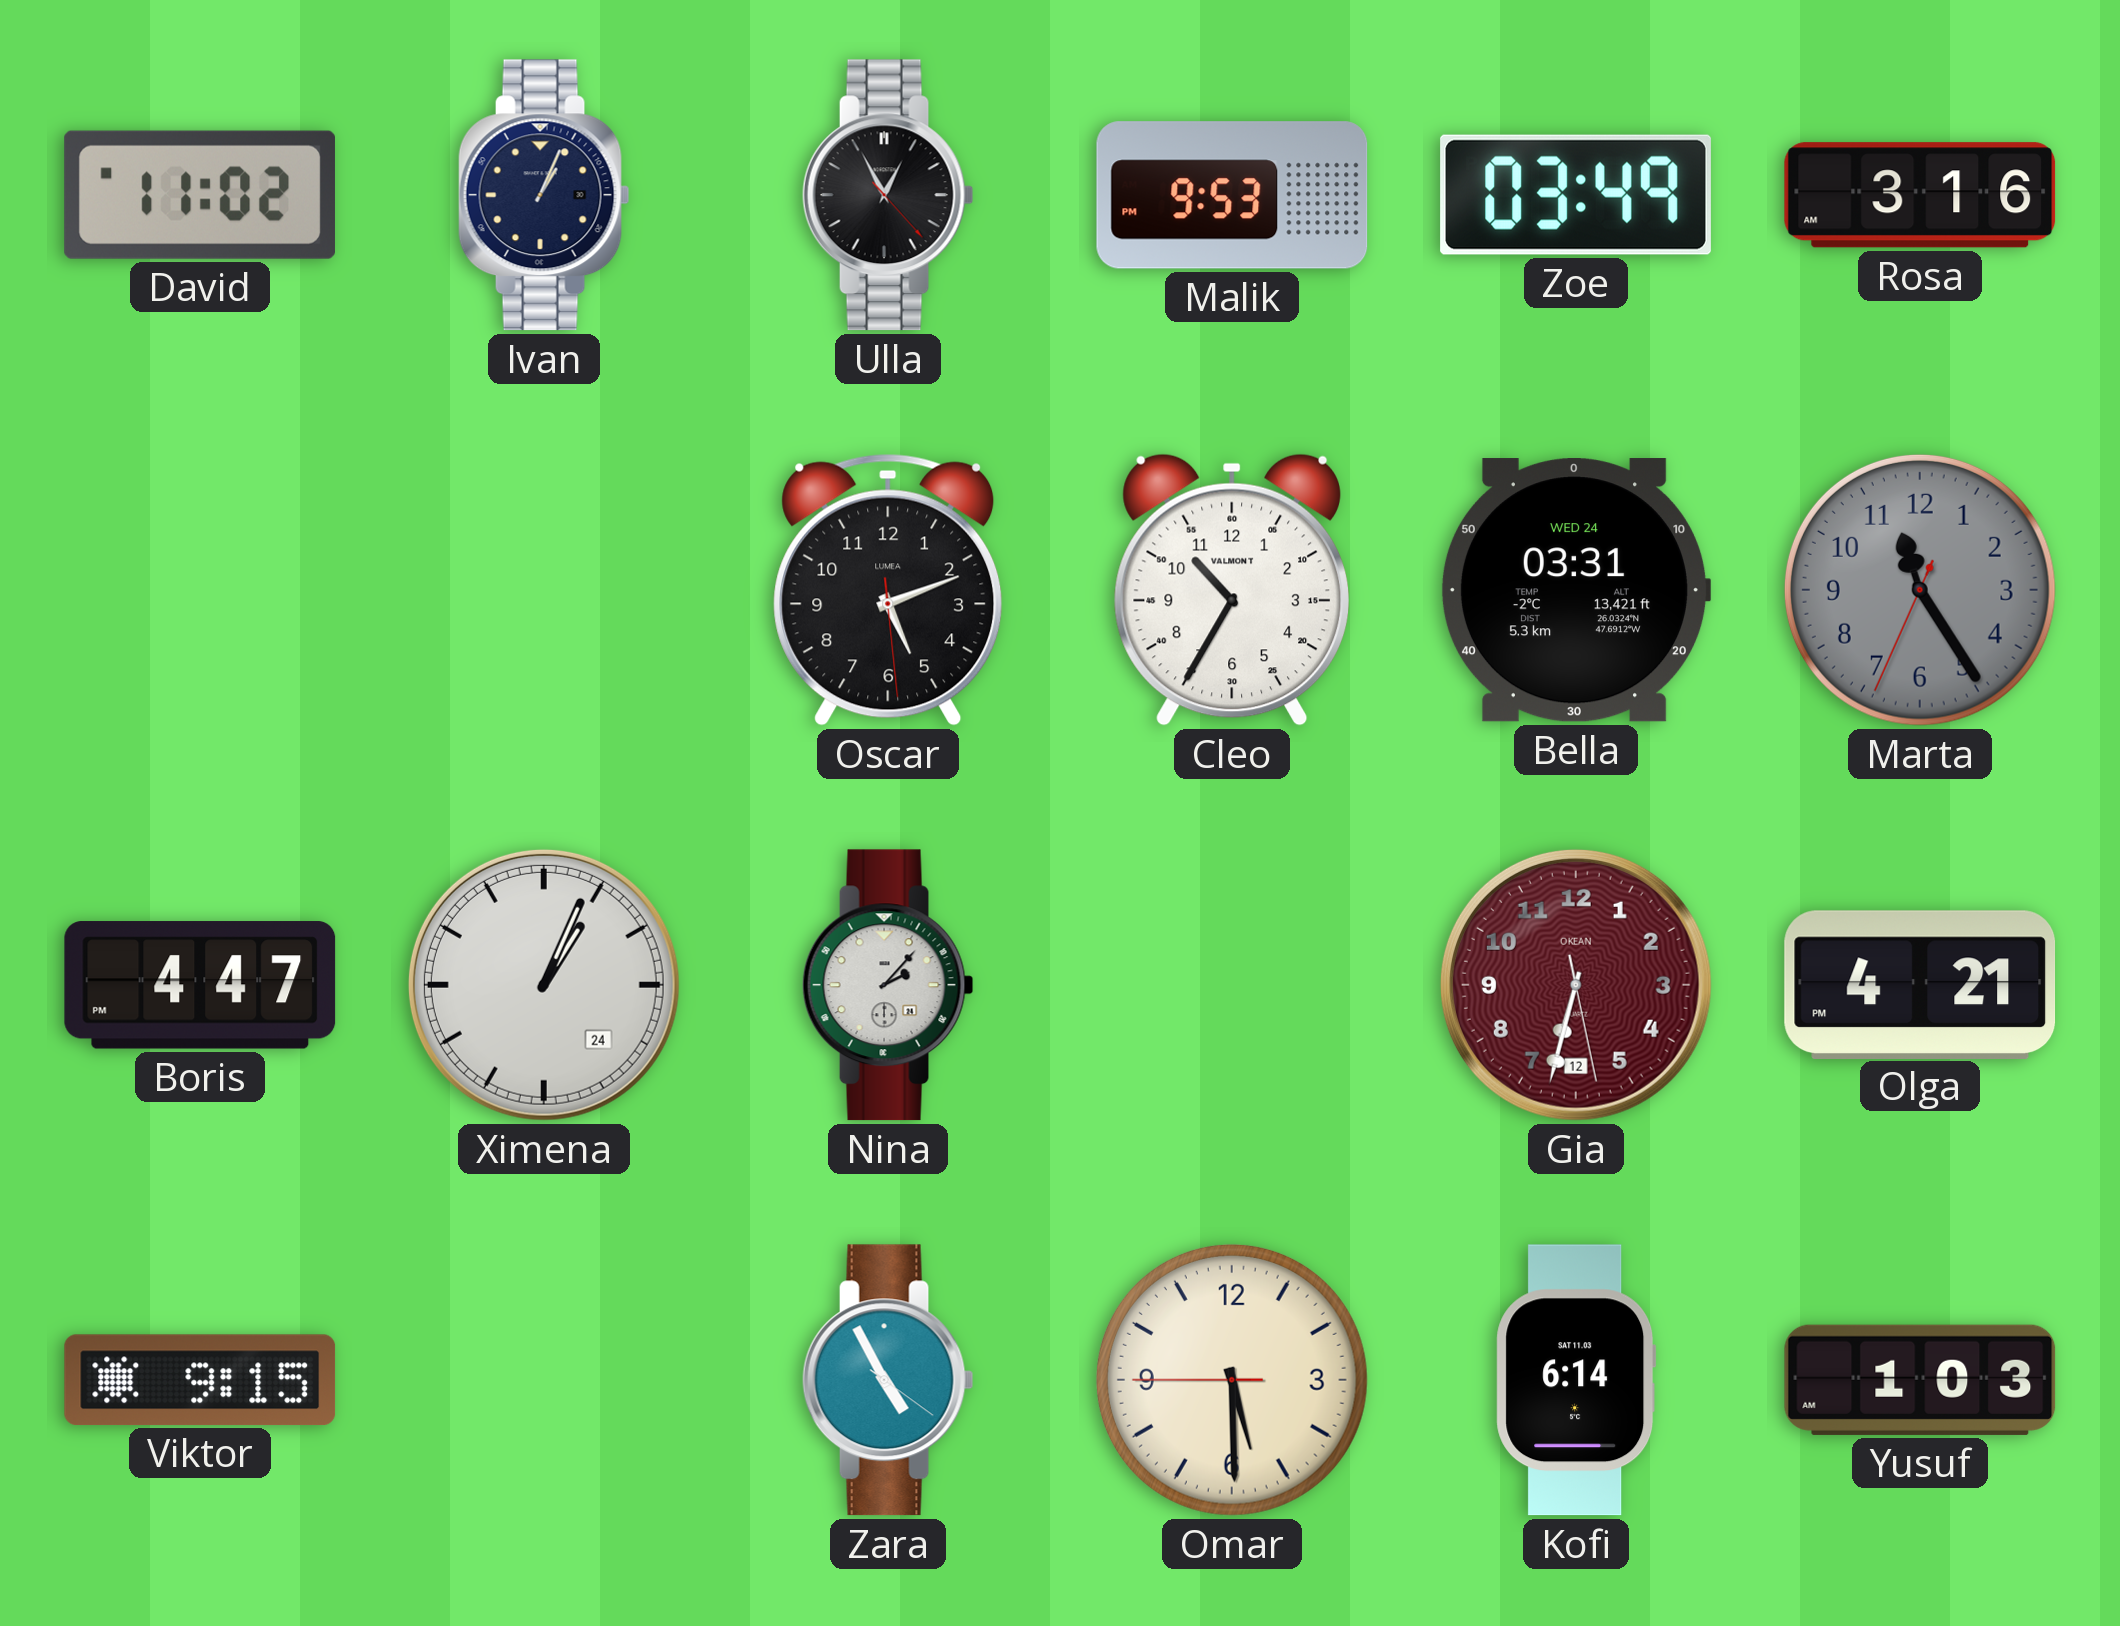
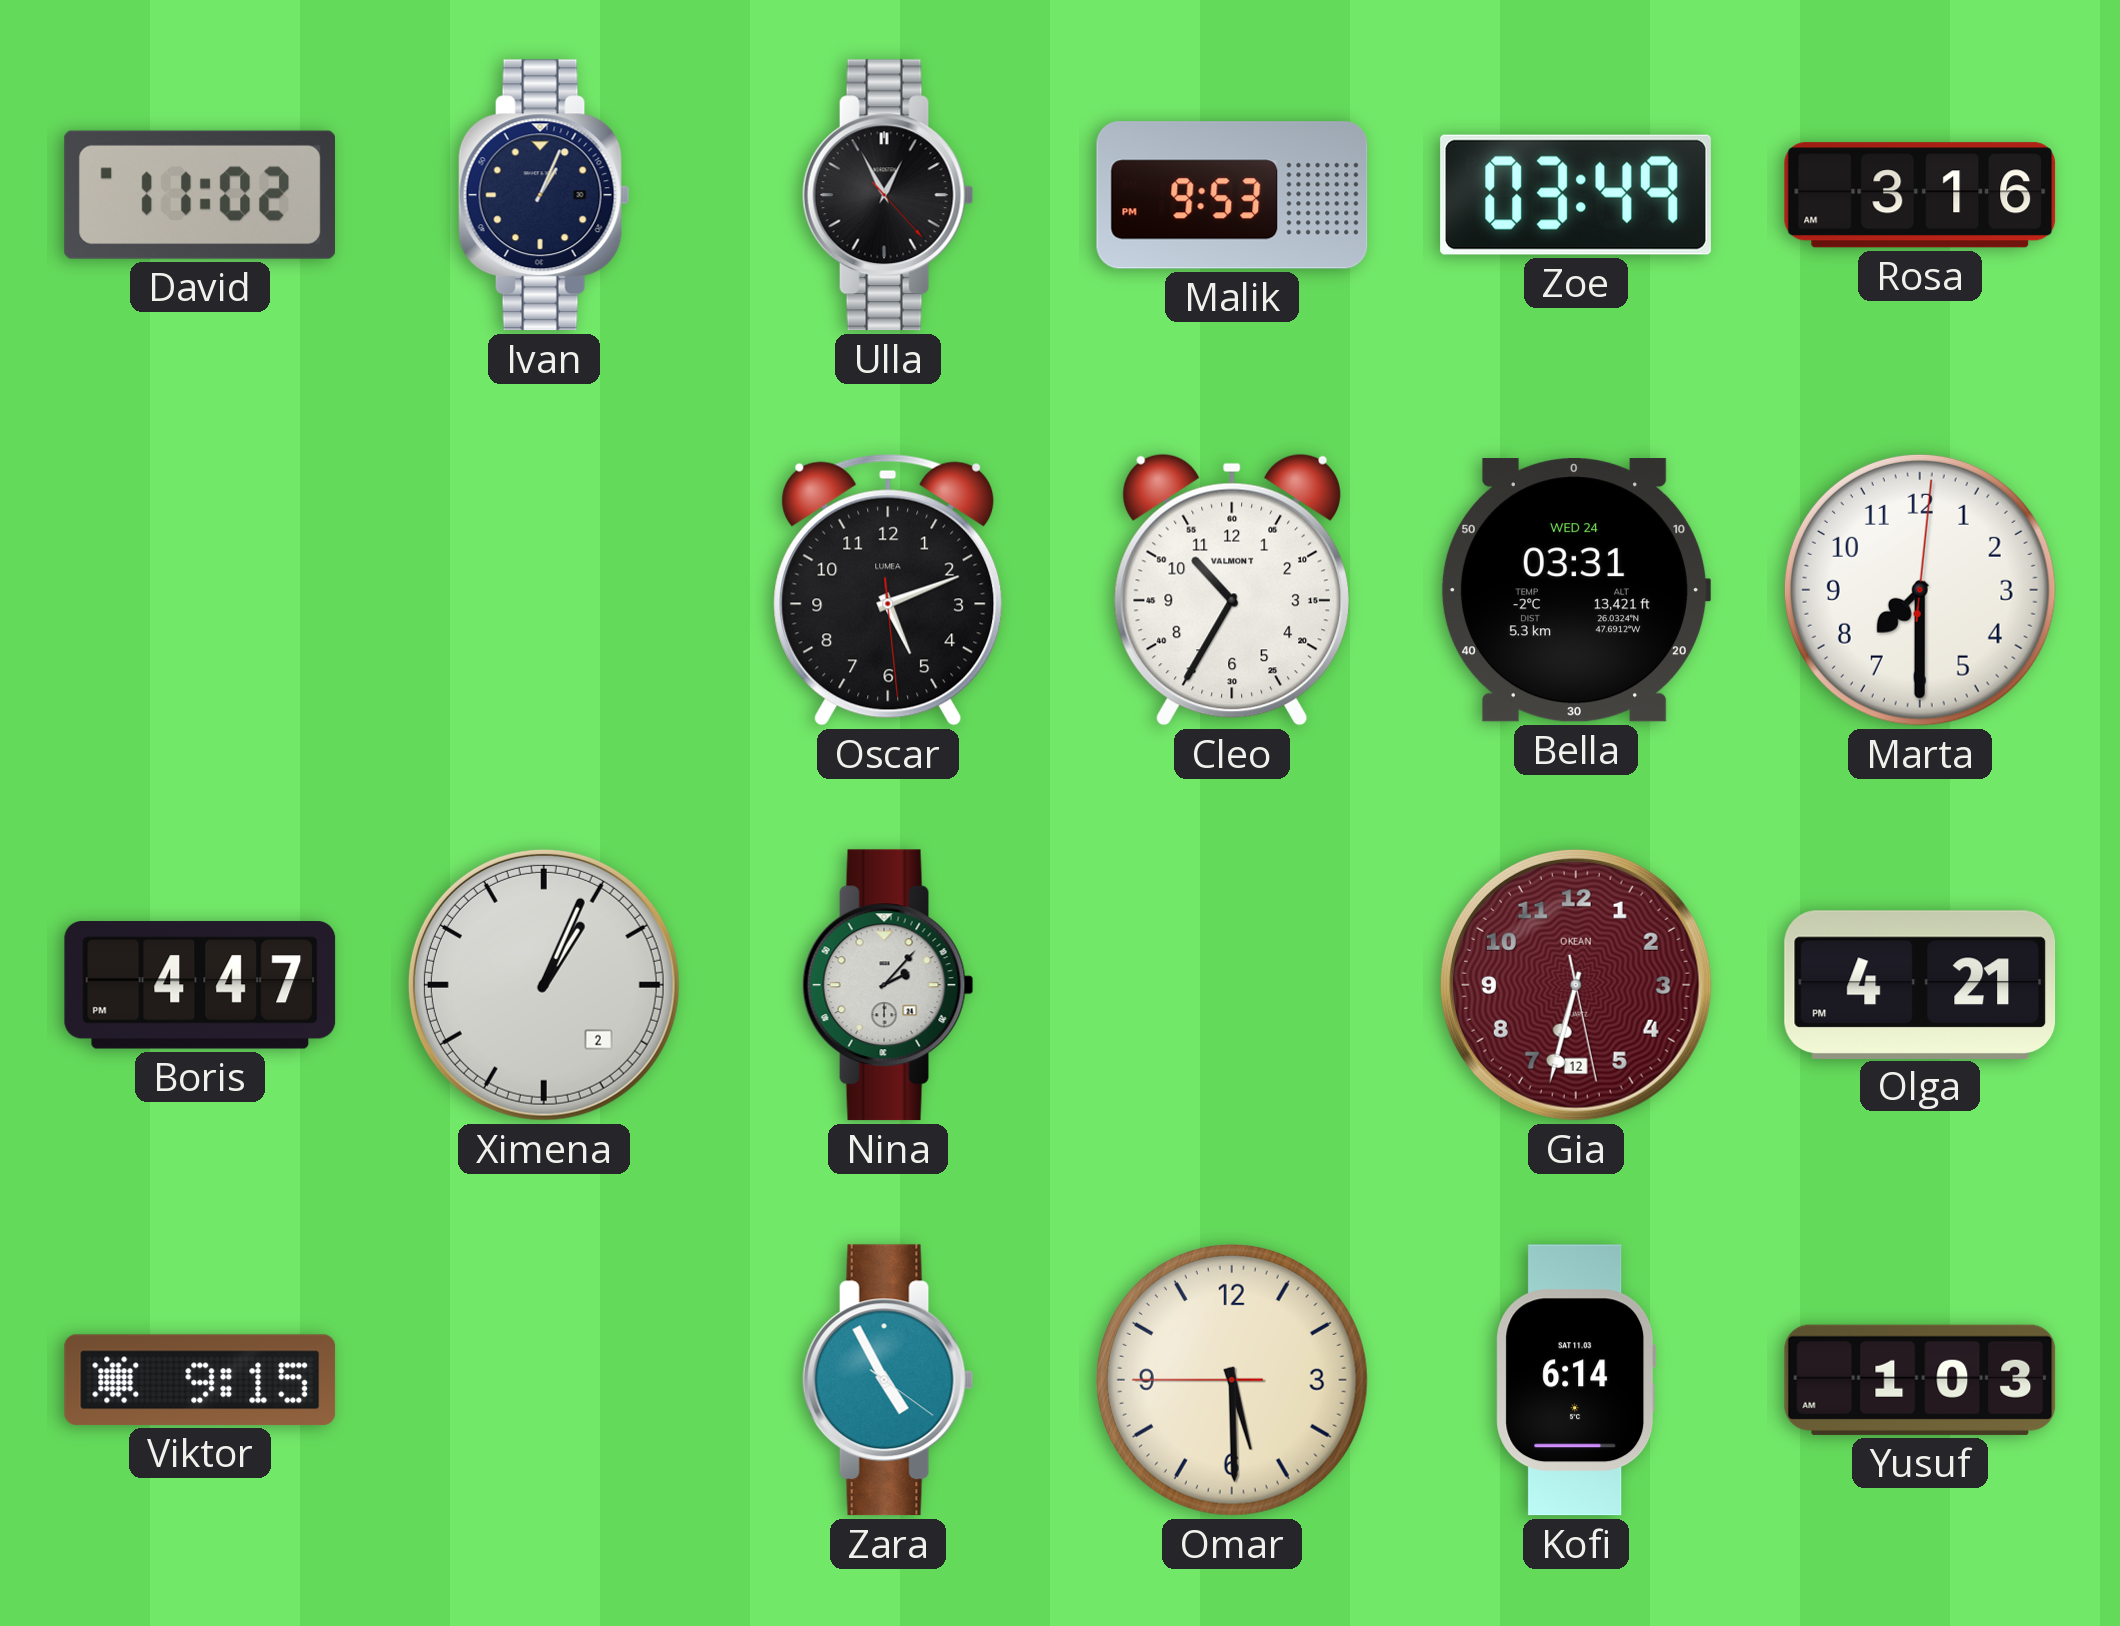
Marta: 11:24 -> 7:30
Marta dial: grey -> white
Ximena date: 24 -> 2
